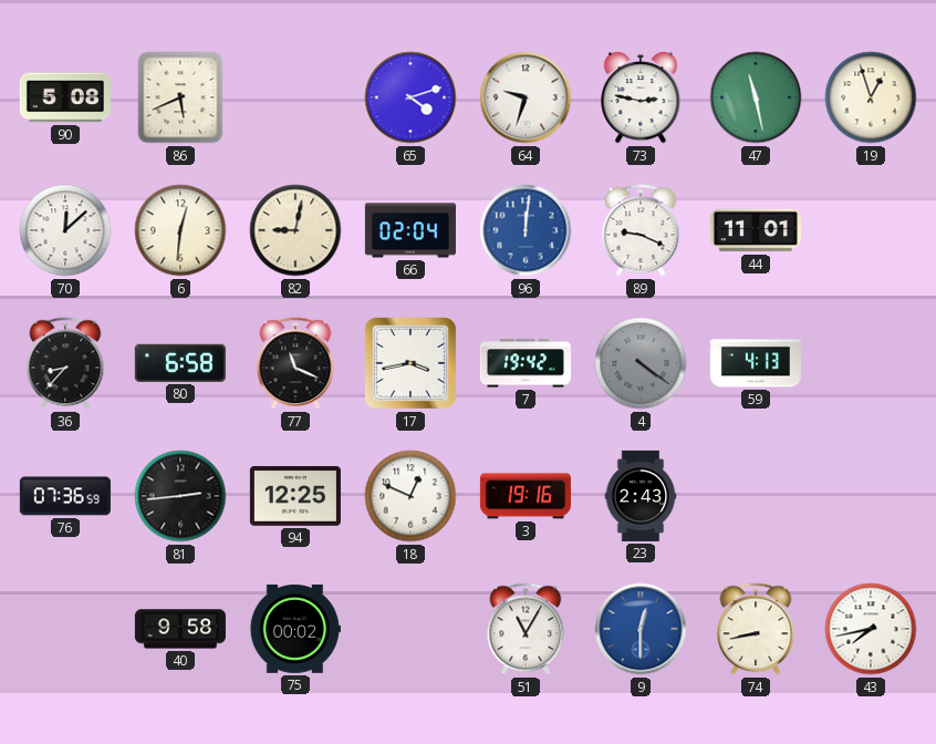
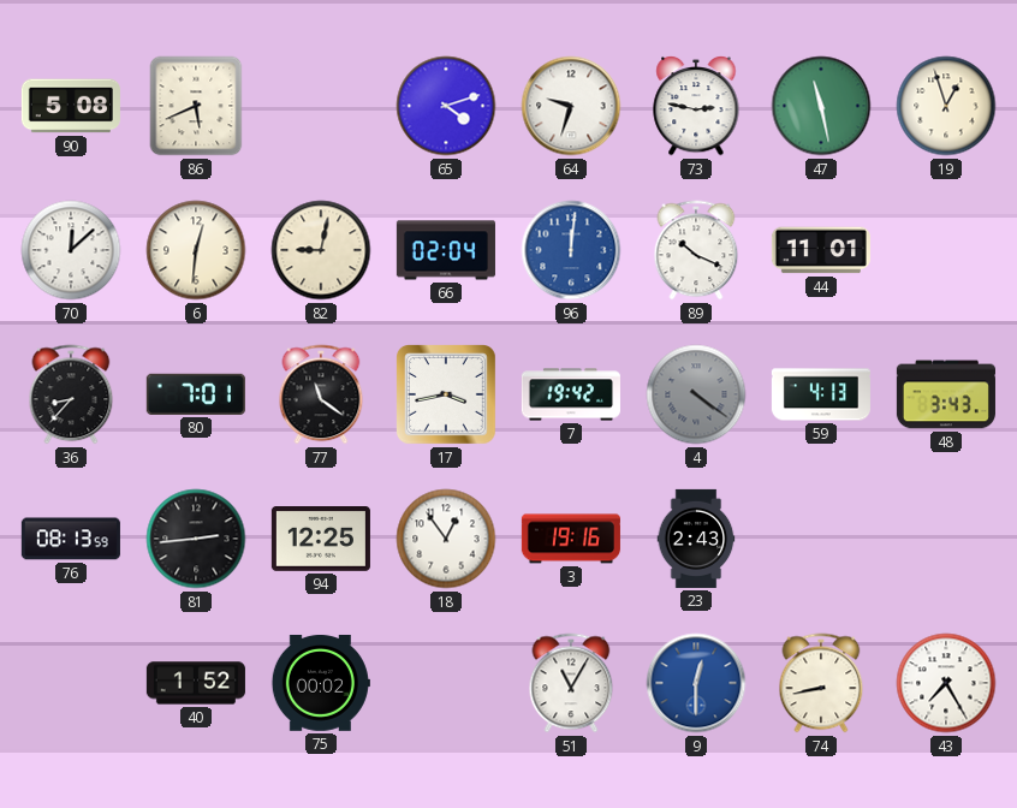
89: 9:19 -> 10:19
80: 6:58 -> 7:01
77: 11:19 -> 11:21
48: none -> 3:43
76: 07:36 -> 08:13
18: 12:49 -> 12:54
40: 9:58 -> 1:52
43: 7:43 -> 7:25
